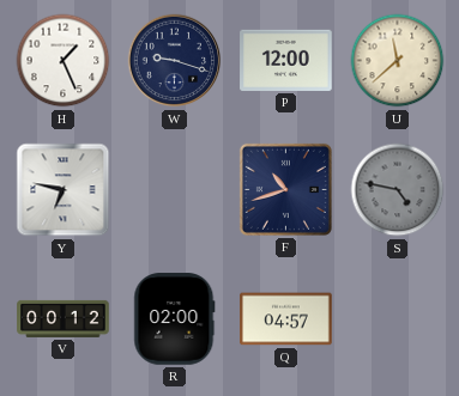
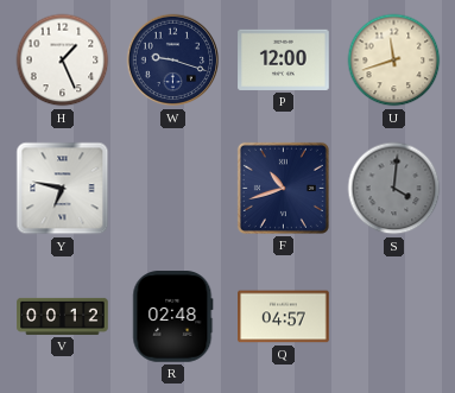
U: 11:38 -> 11:42
S: 4:47 -> 4:01
R: 02:00 -> 02:48
